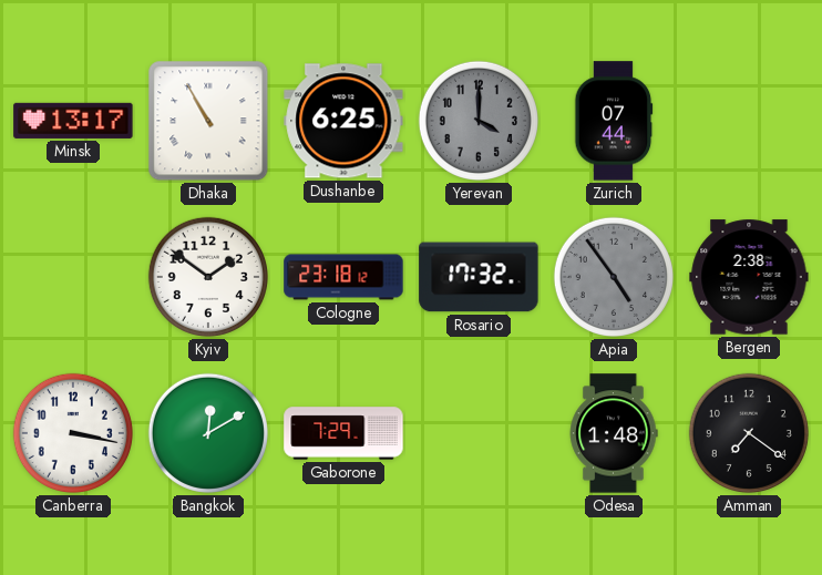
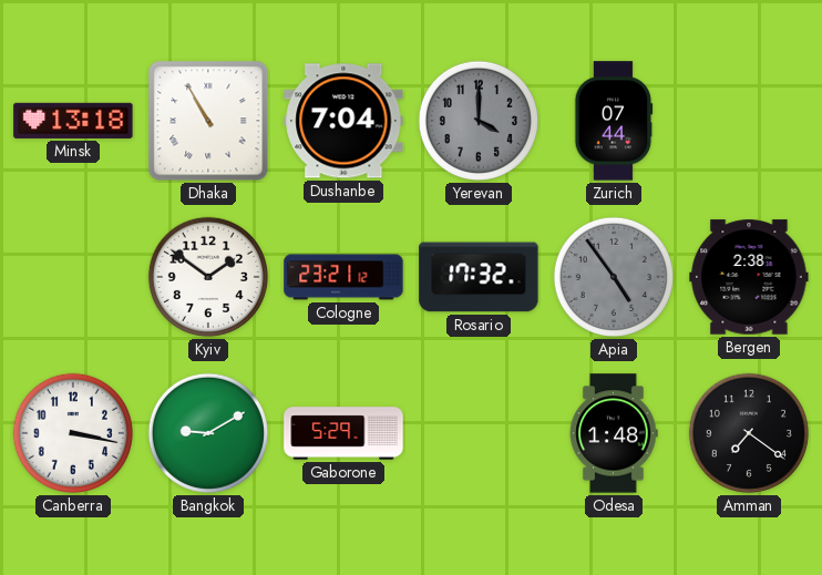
Minsk: 13:17 -> 13:18
Dushanbe: 6:25 -> 7:04
Cologne: 23:18 -> 23:21
Bangkok: 12:10 -> 9:10
Gaborone: 7:29 -> 5:29
